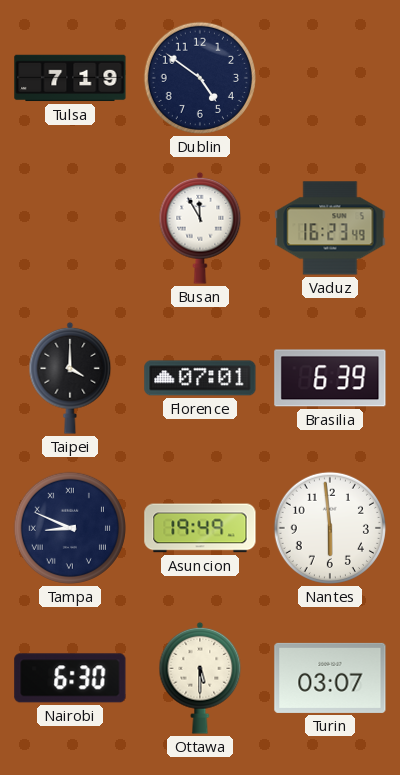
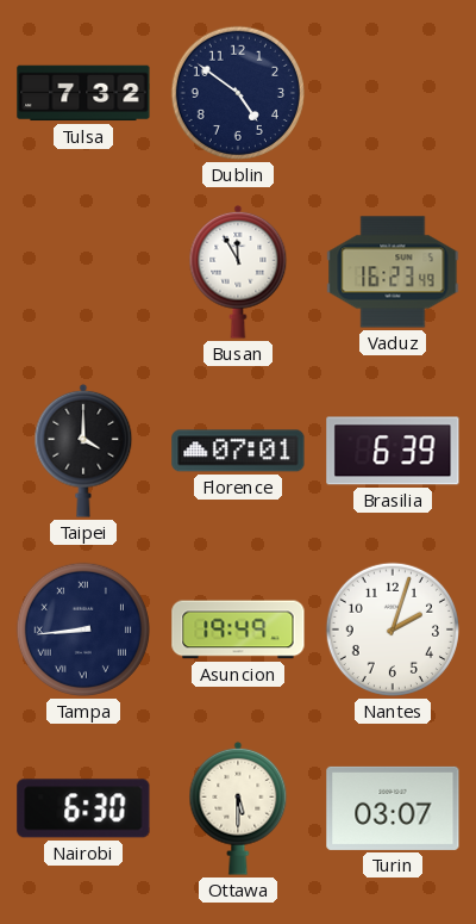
Tulsa: 7:19 -> 7:32
Tampa: 8:49 -> 8:44
Nantes: 5:59 -> 2:03
